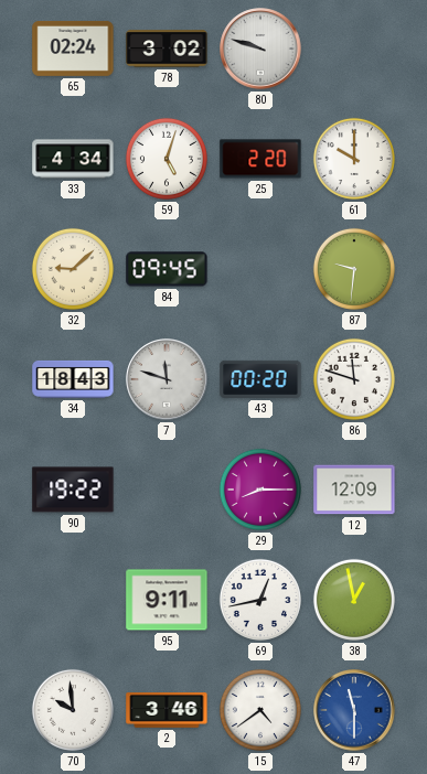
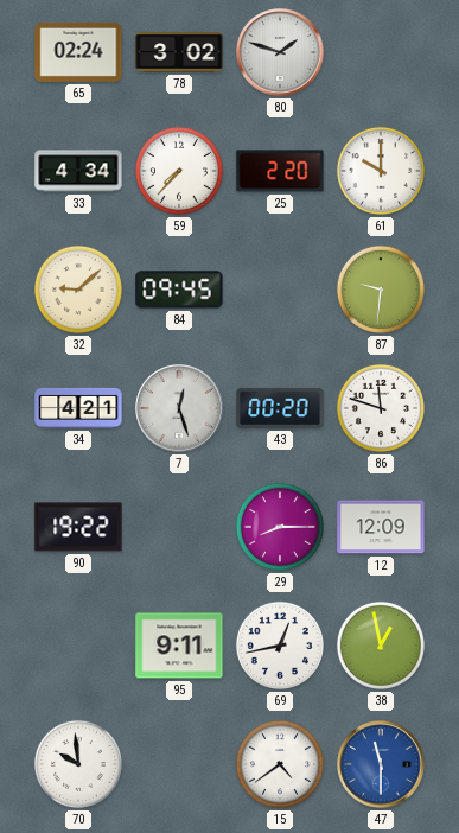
80: 9:48 -> 1:48
59: 5:03 -> 7:37
34: 18:43 -> 4:21
7: 11:48 -> 12:27
2: 3:46 -> none
